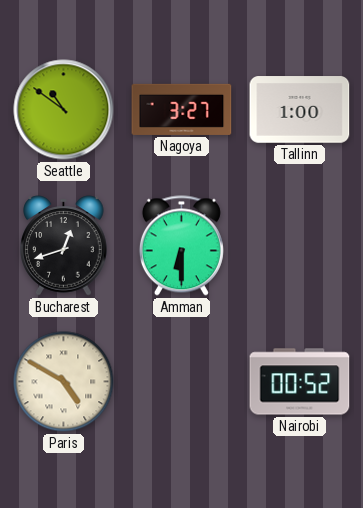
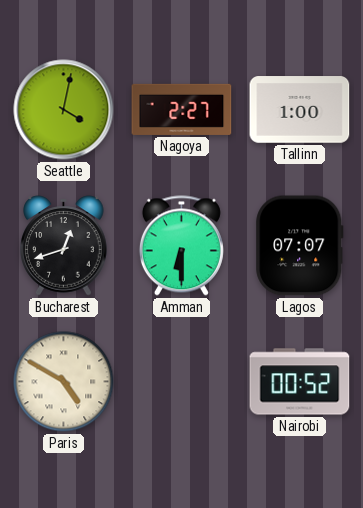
Seattle: 10:51 -> 4:02
Nagoya: 3:27 -> 2:27
Lagos: none -> 07:07
